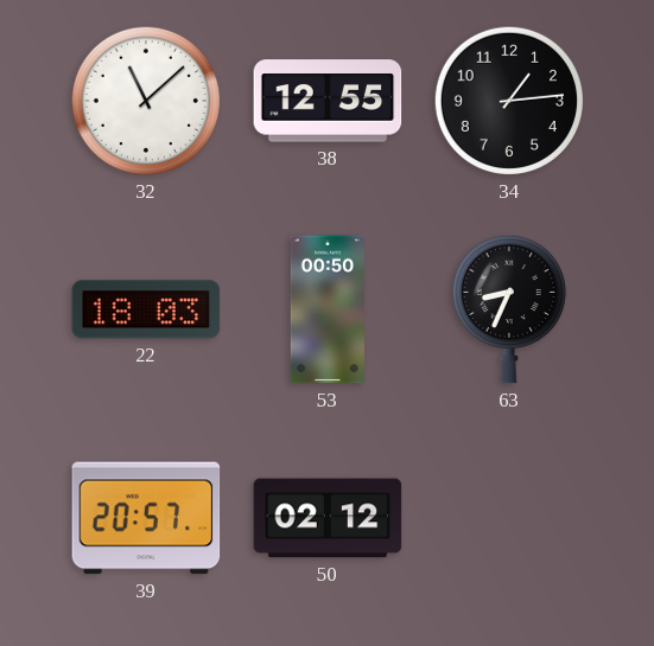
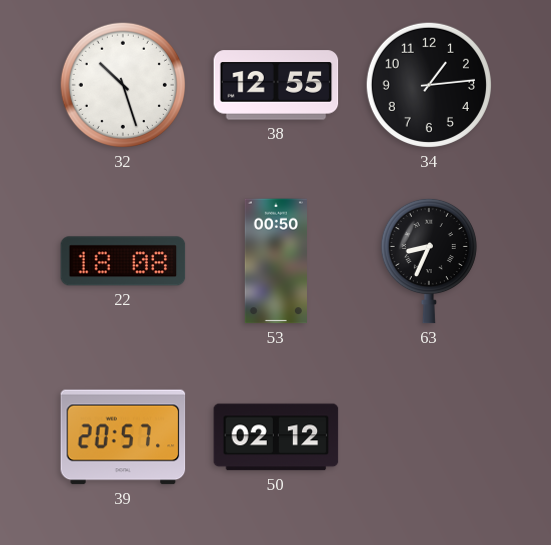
32: 11:08 -> 10:27
22: 18:03 -> 18:08
